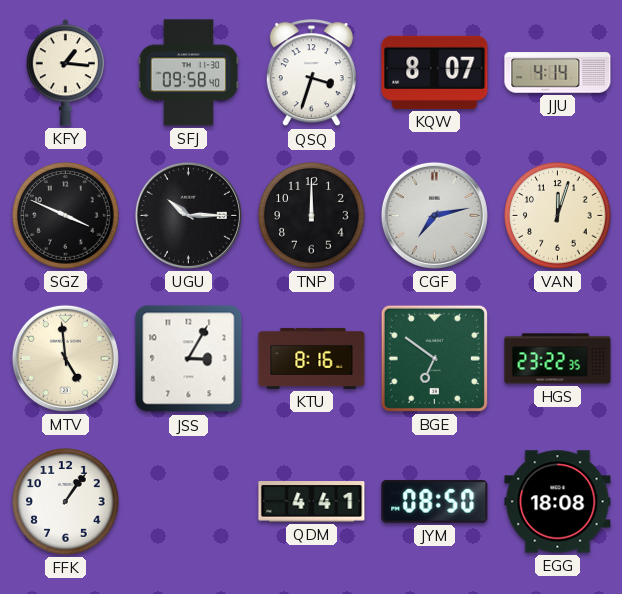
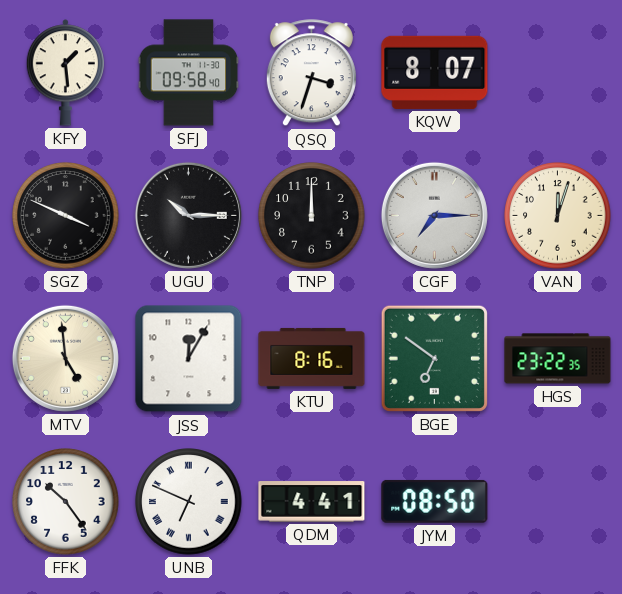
KFY: 1:16 -> 1:29
JJU: 4:14 -> none
CGF: 7:13 -> 7:15
JSS: 3:05 -> 12:05
FFK: 1:06 -> 10:24
UNB: none -> 6:49
EGG: 18:08 -> none
